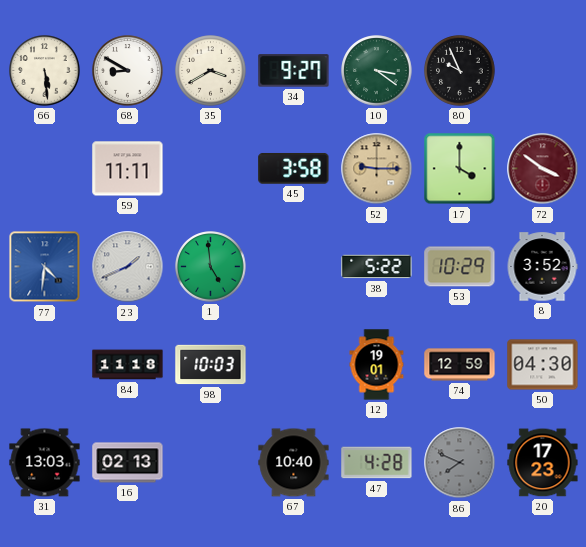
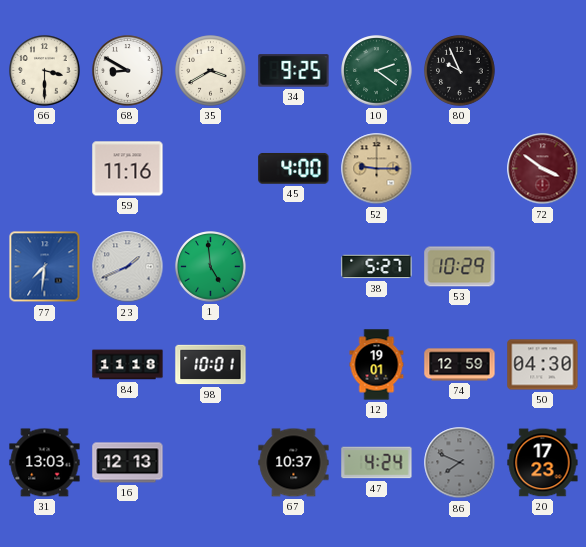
66: 5:29 -> 3:30
34: 9:27 -> 9:25
10: 3:21 -> 2:21
59: 11:11 -> 11:16
45: 3:58 -> 4:00
17: 4:00 -> none
77: 4:31 -> 7:31
38: 5:22 -> 5:27
8: 3:52 -> none
98: 10:03 -> 10:01
16: 02:13 -> 12:13
67: 10:40 -> 10:37
47: 4:28 -> 4:24
